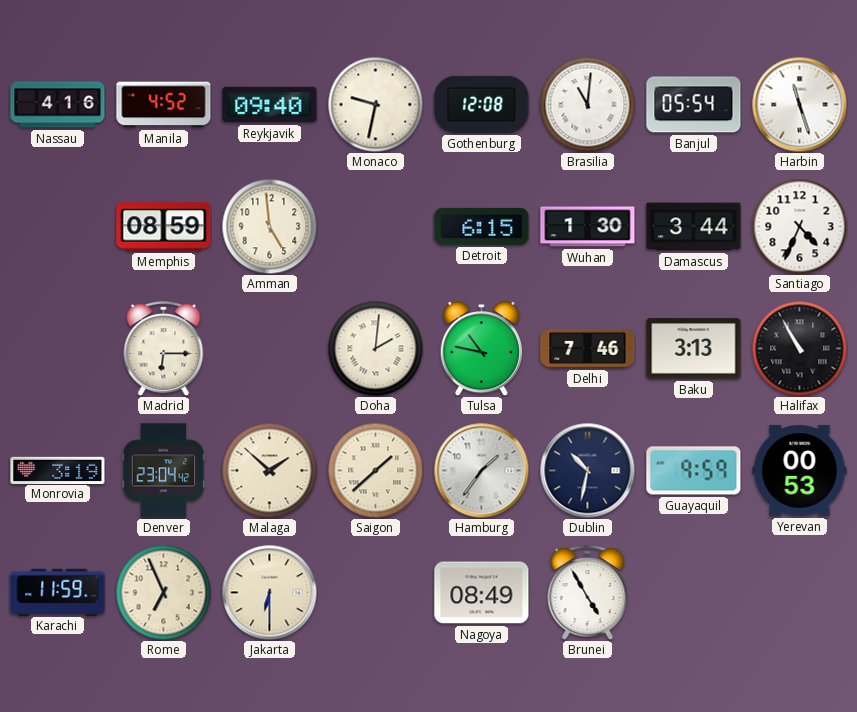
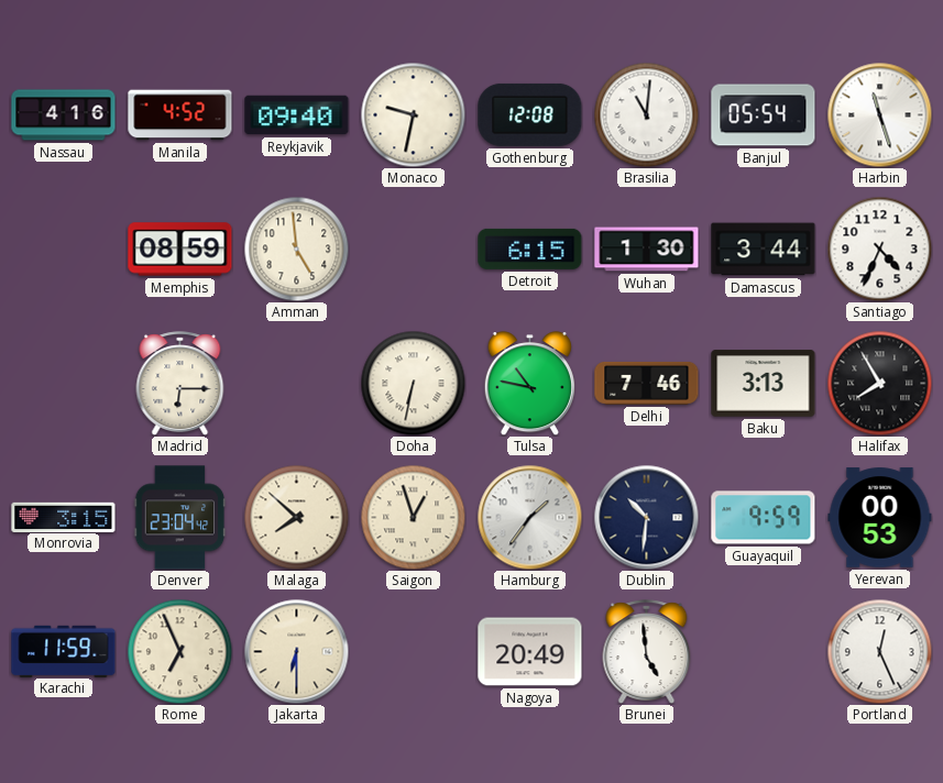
Doha: 2:01 -> 6:32
Halifax: 10:55 -> 7:55
Monrovia: 3:19 -> 3:15
Malaga: 1:52 -> 7:52
Saigon: 1:38 -> 12:57
Dublin: 10:32 -> 10:31
Nagoya: 08:49 -> 20:49
Brunei: 4:55 -> 4:59
Portland: none -> 12:26
